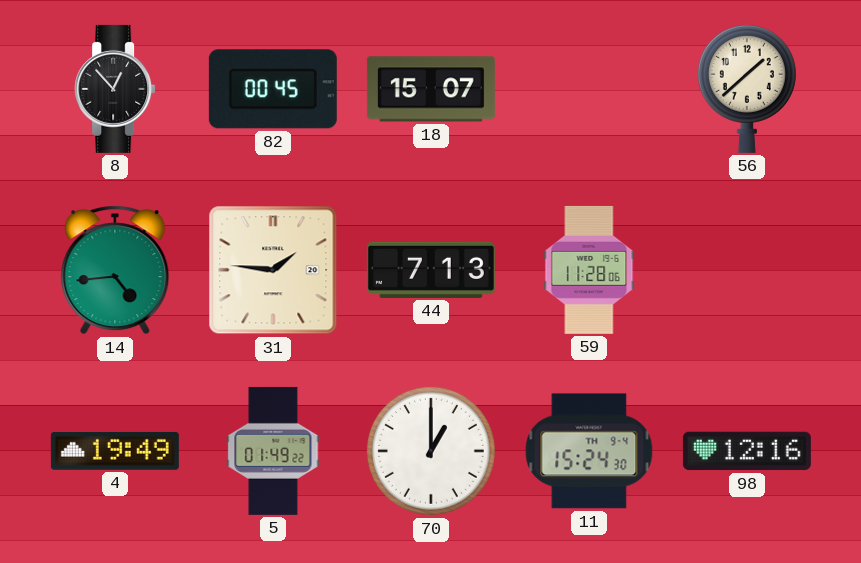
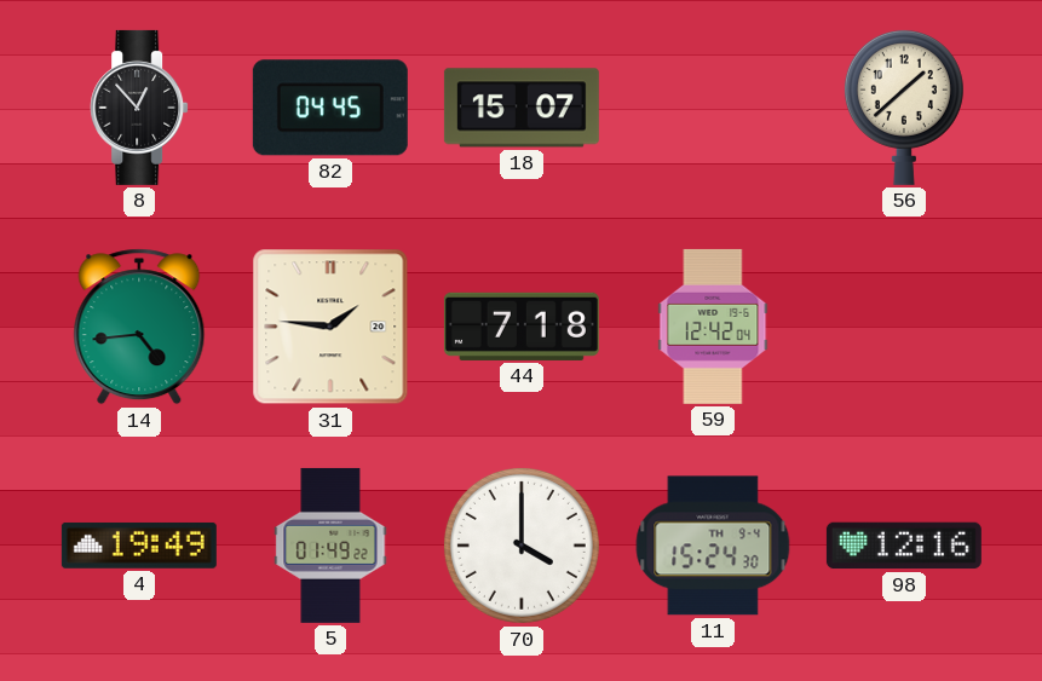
82: 00:45 -> 04:45
44: 7:13 -> 7:18
59: 11:28 -> 12:42
70: 1:00 -> 4:00
